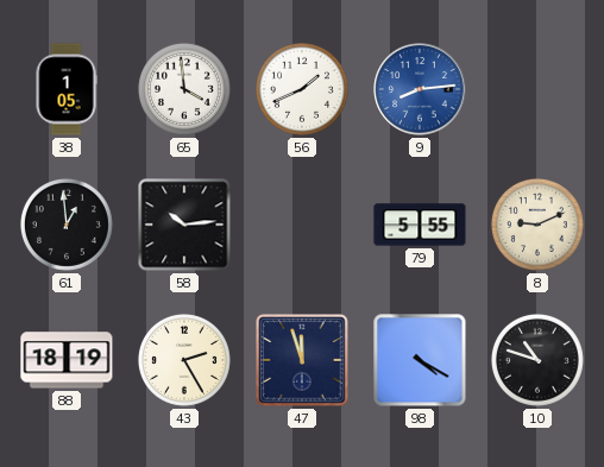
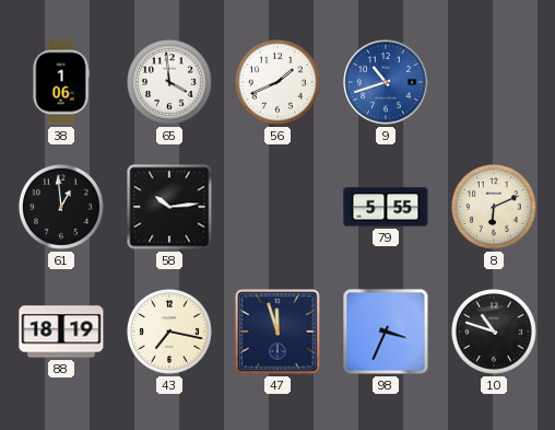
38: 1:05 -> 1:06
9: 8:14 -> 10:42
8: 9:11 -> 6:11
43: 2:25 -> 7:17
98: 4:20 -> 3:34
